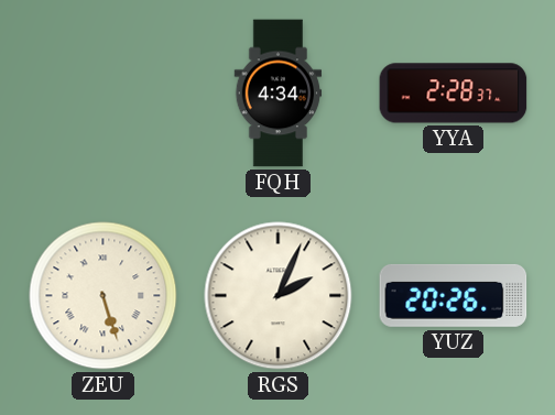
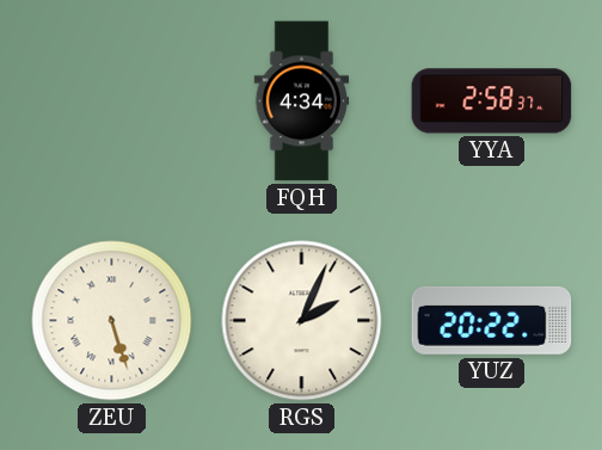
YYA: 2:28 -> 2:58
YUZ: 20:26 -> 20:22
